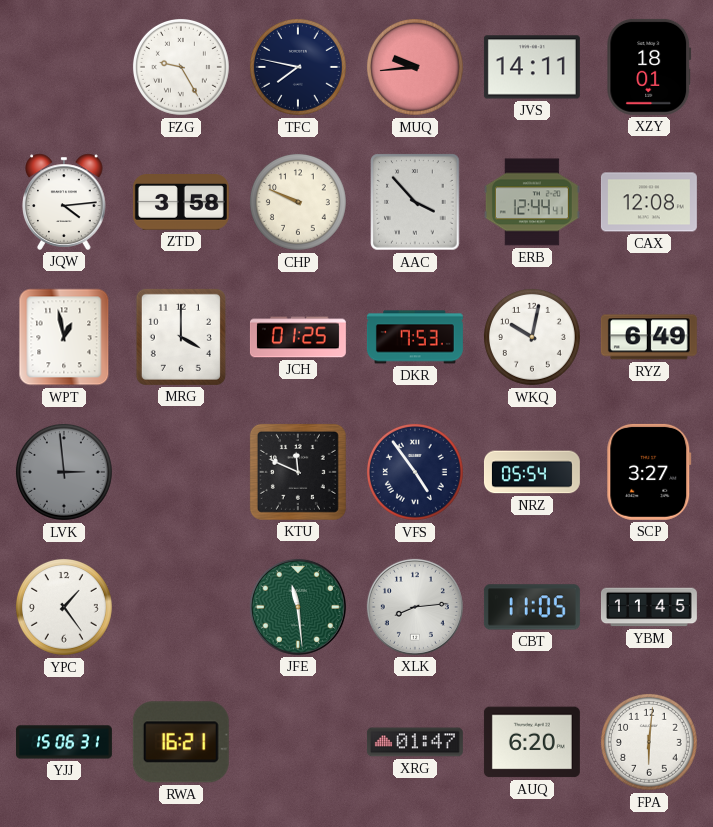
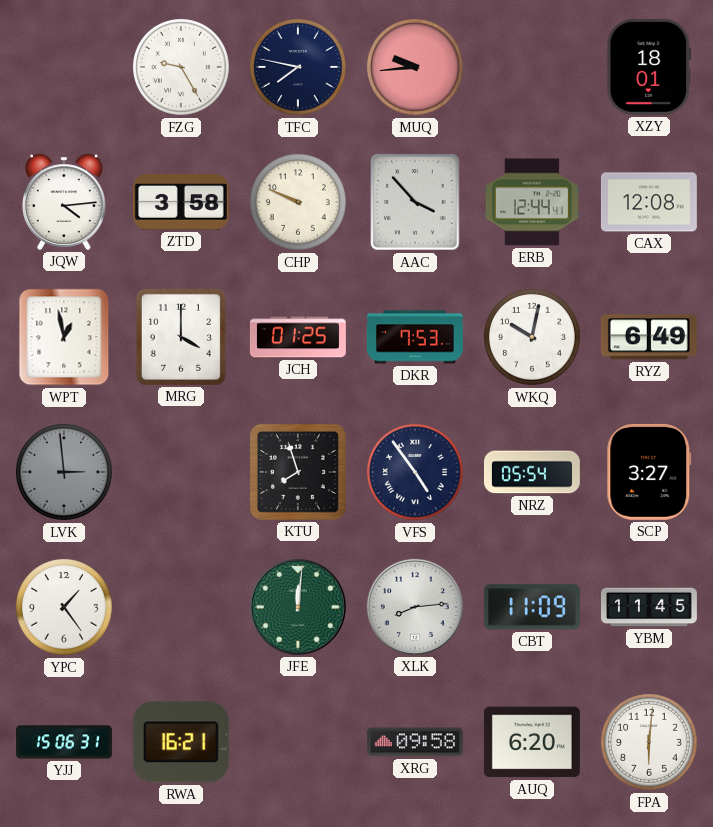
JVS: 14:11 -> none
KTU: 11:49 -> 7:57
JFE: 11:29 -> 12:01
CBT: 11:05 -> 11:09
XRG: 01:47 -> 09:58
